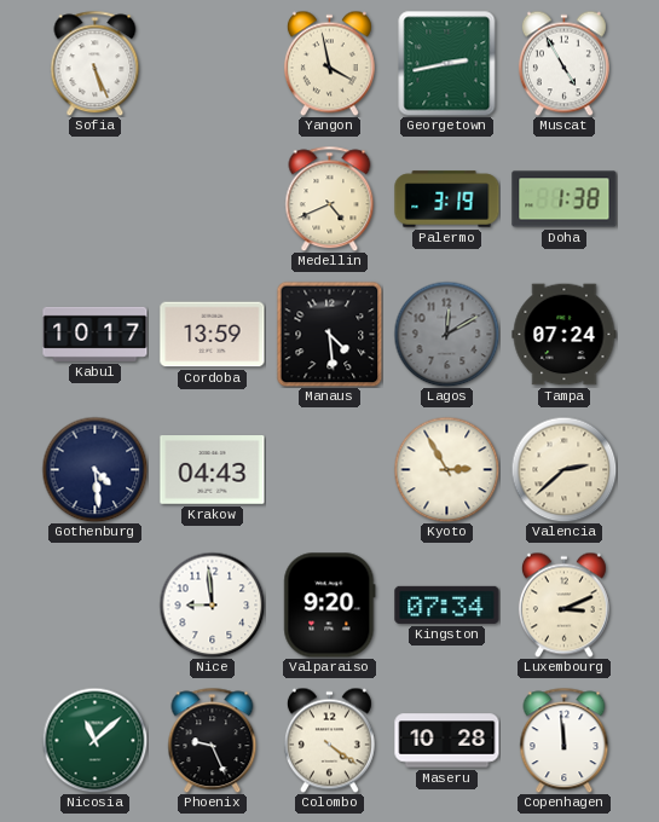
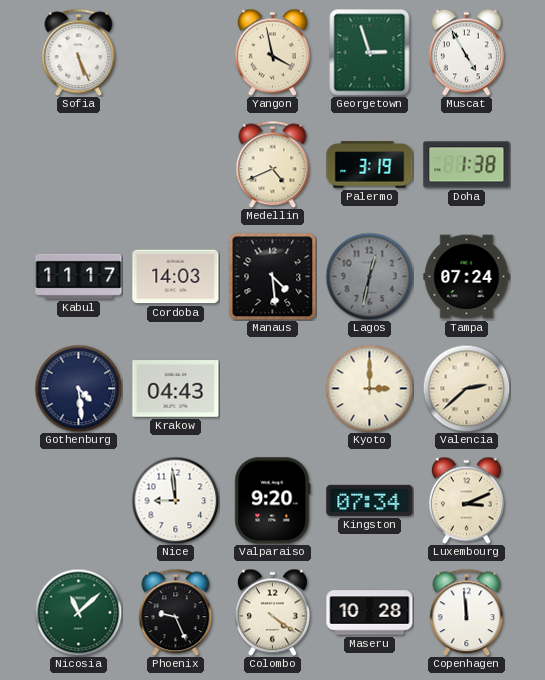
Georgetown: 2:43 -> 2:57
Kabul: 10:17 -> 11:17
Cordoba: 13:59 -> 14:03
Lagos: 12:10 -> 12:32
Kyoto: 2:55 -> 3:00
